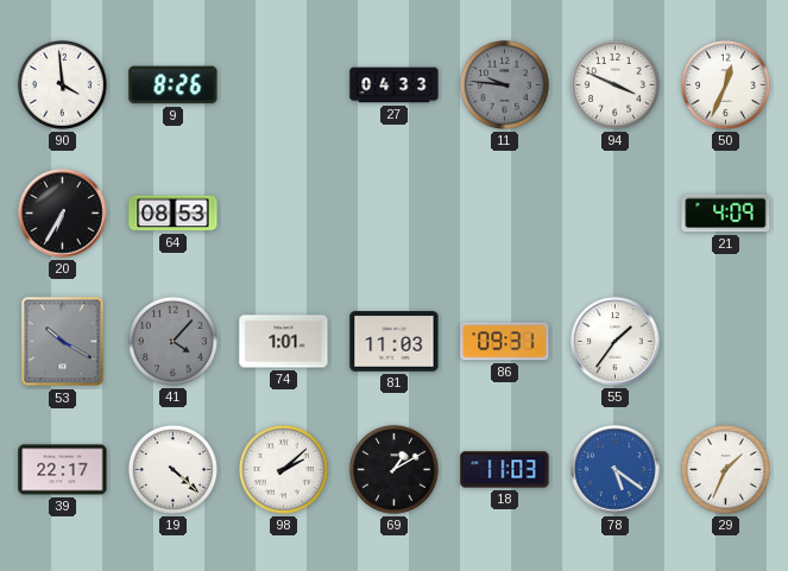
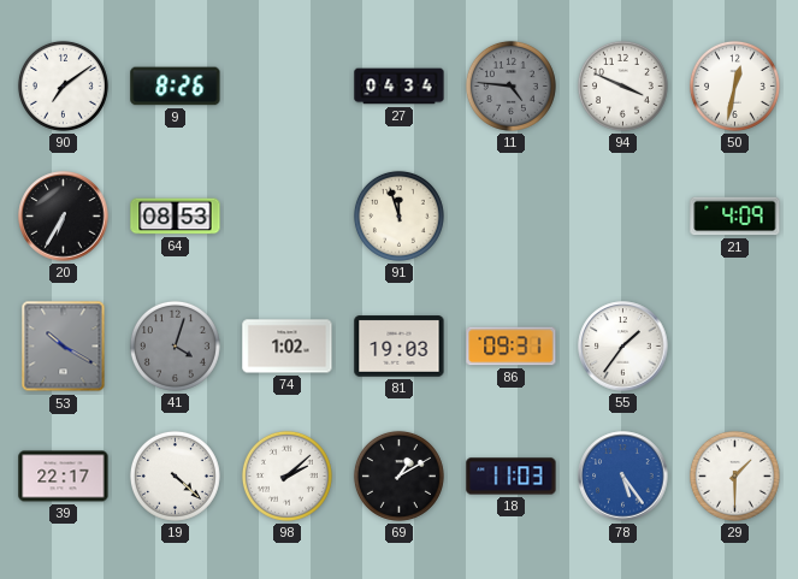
90: 3:59 -> 7:09
27: 04:33 -> 04:34
11: 9:46 -> 4:46
50: 12:34 -> 12:32
91: none -> 11:57
41: 4:07 -> 4:03
74: 1:01 -> 1:02
81: 11:03 -> 19:03
78: 5:21 -> 5:24
29: 1:34 -> 1:30
